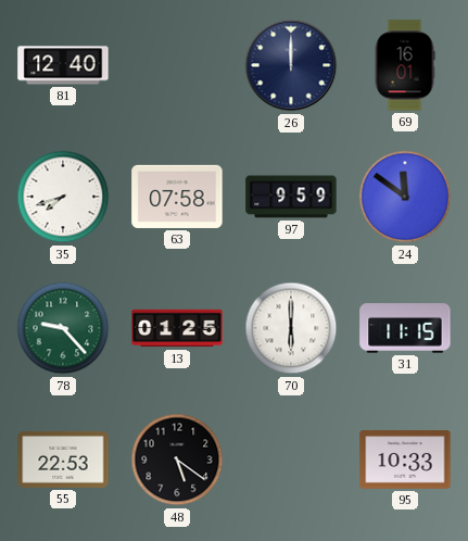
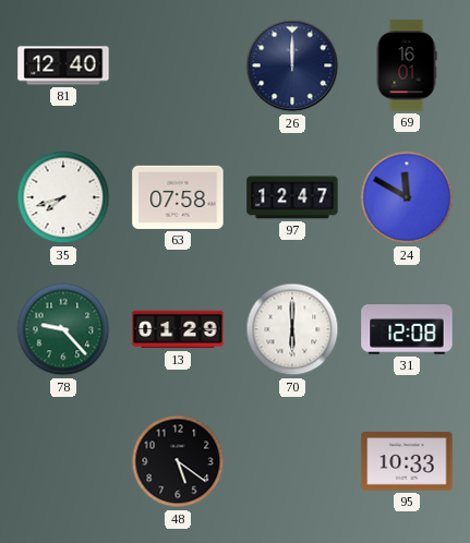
97: 9:59 -> 12:47
24: 11:51 -> 11:50
13: 01:25 -> 01:29
31: 11:15 -> 12:08
55: 22:53 -> none
